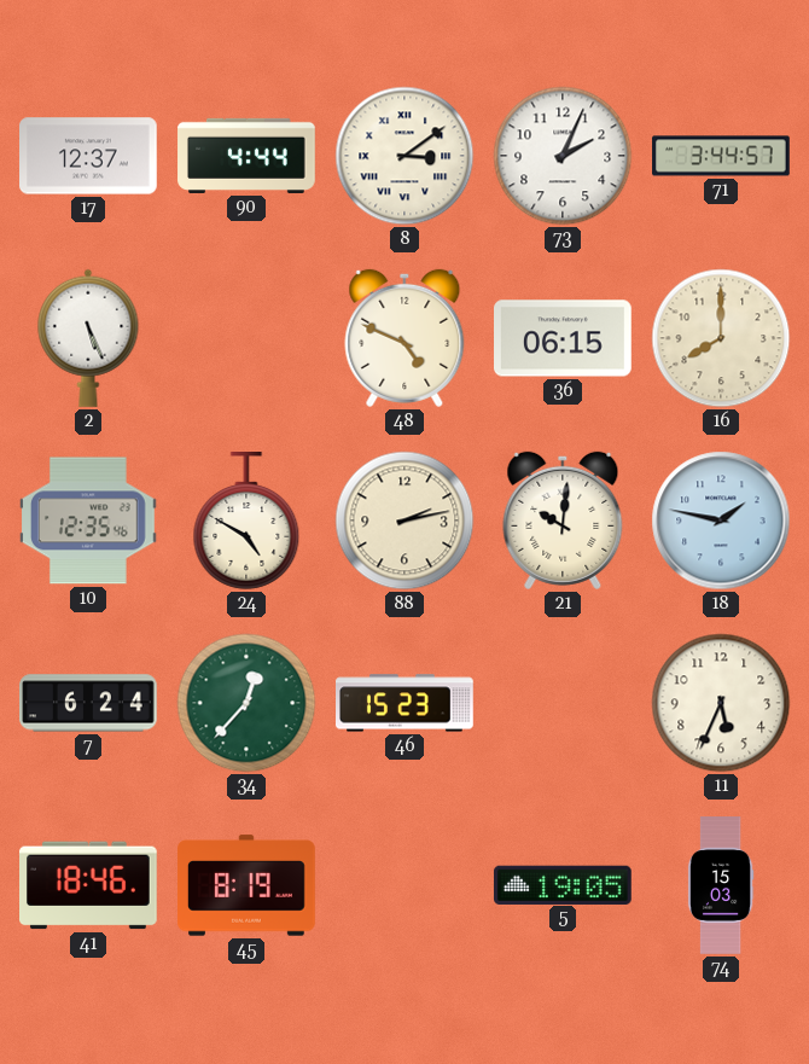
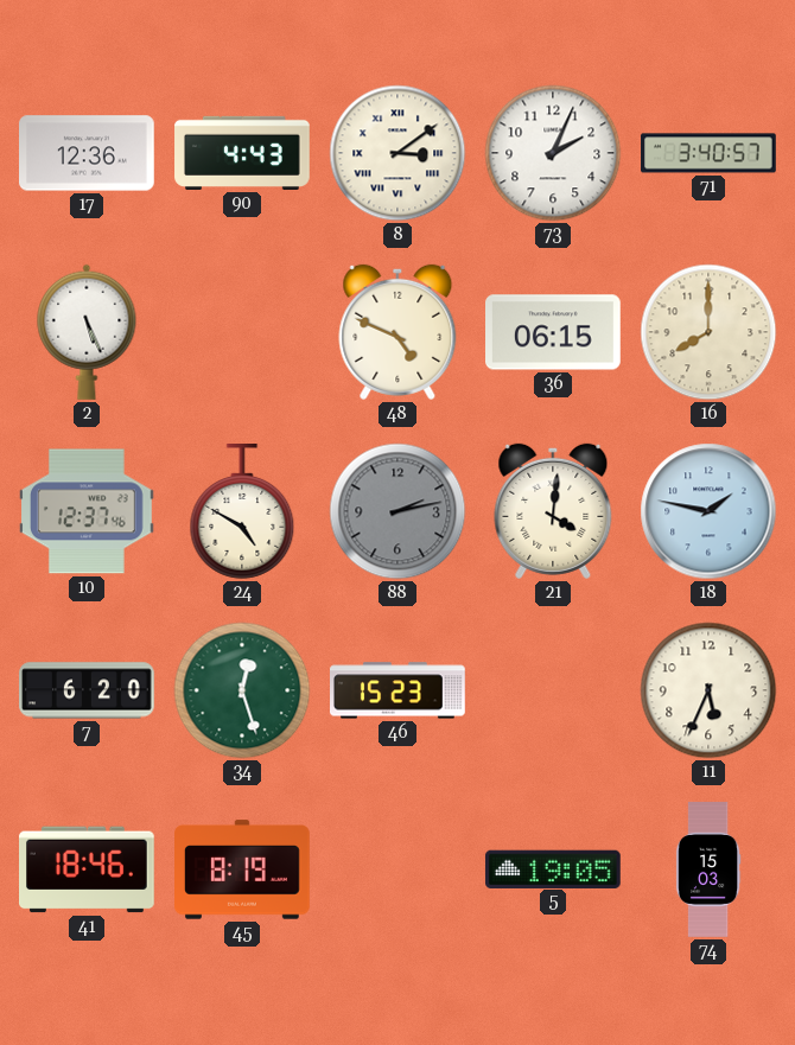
17: 12:37 -> 12:36
90: 4:44 -> 4:43
71: 3:44 -> 3:40
10: 12:35 -> 12:37
88 dial: cream -> grey
21: 10:01 -> 4:01
7: 6:24 -> 6:20
34: 12:37 -> 12:27
